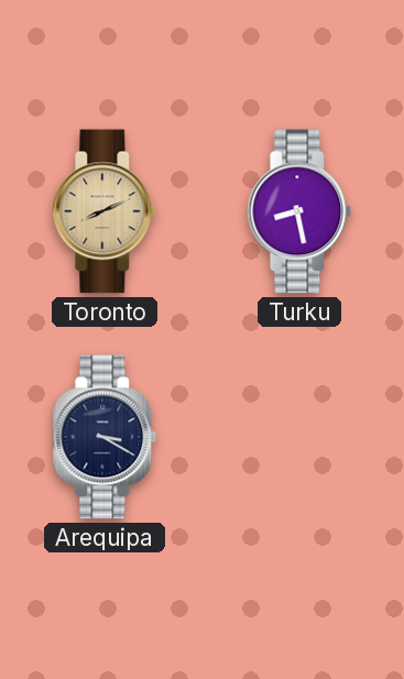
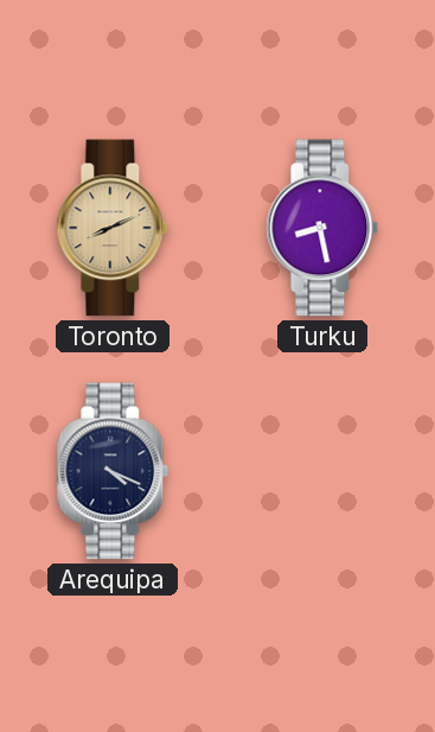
Arequipa: 3:20 -> 4:19
